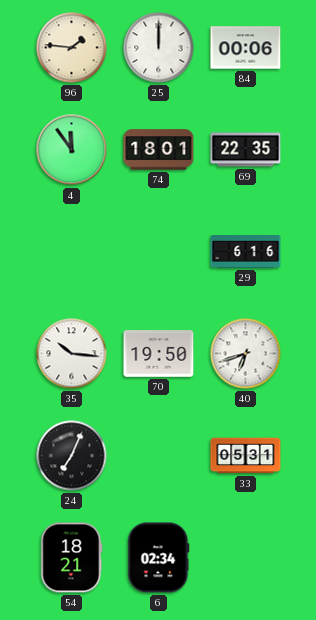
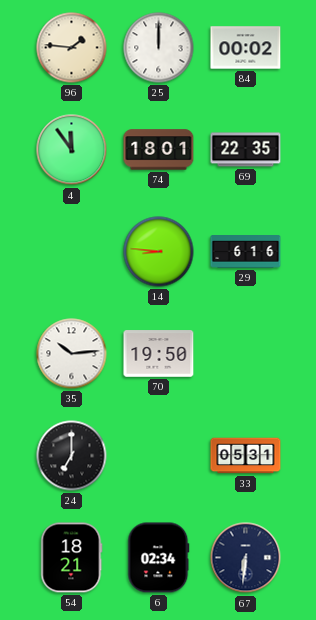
84: 00:06 -> 00:02
14: none -> 8:46
35: 10:16 -> 10:14
40: 6:42 -> none
24: 7:04 -> 7:00
67: none -> 6:31
